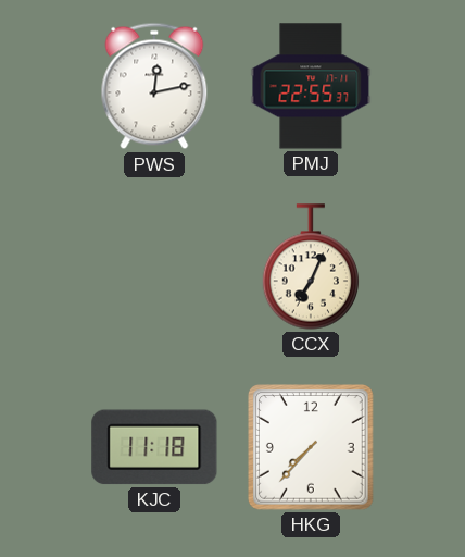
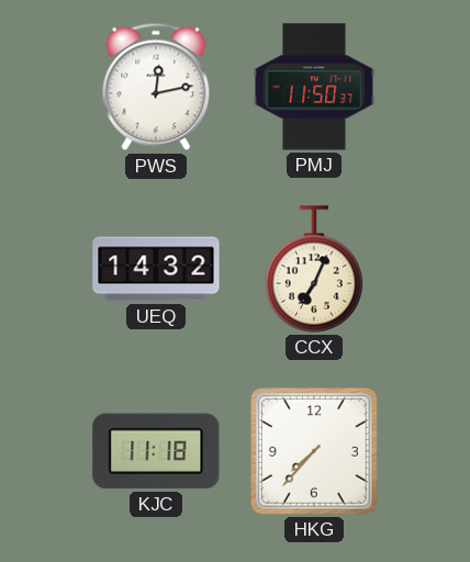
PMJ: 22:55 -> 11:50
UEQ: none -> 14:32
